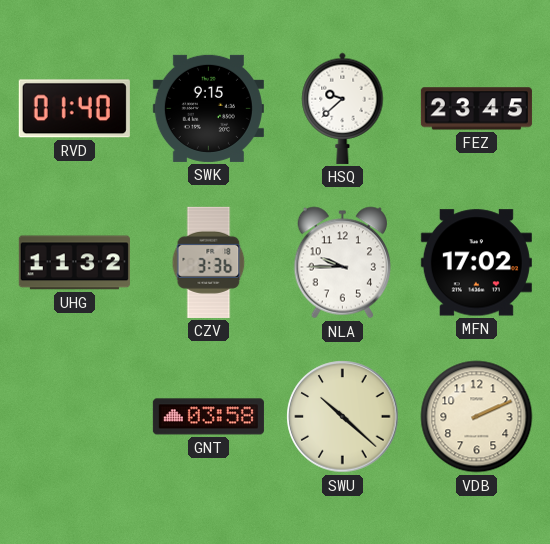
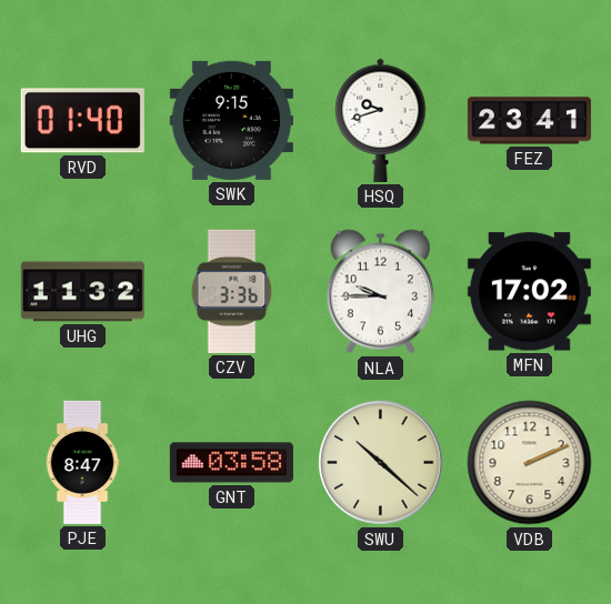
HSQ: 9:38 -> 9:42
FEZ: 23:45 -> 23:41
PJE: none -> 8:47
